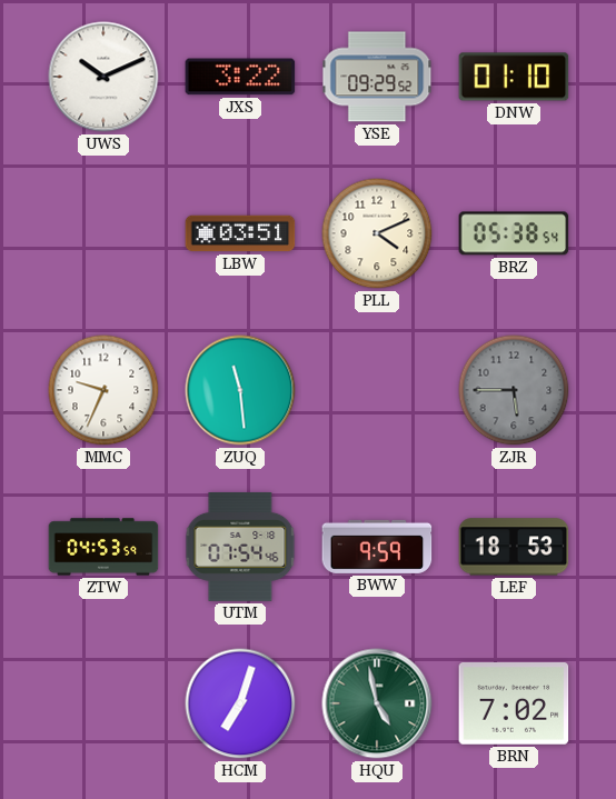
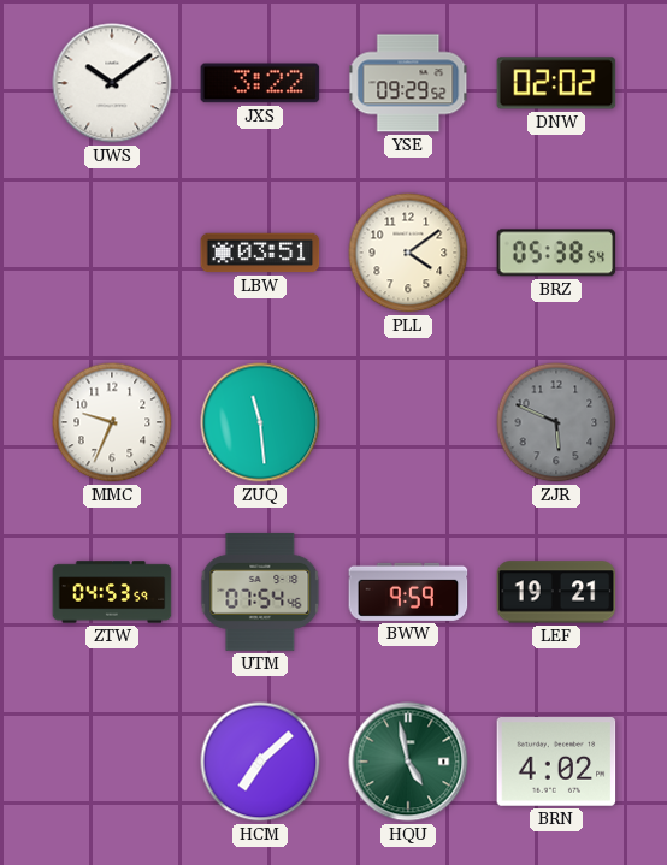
UWS: 10:11 -> 10:09
DNW: 01:10 -> 02:02
PLL: 4:11 -> 4:09
ZJR: 5:45 -> 5:49
LEF: 18:53 -> 19:21
HCM: 7:03 -> 7:08
BRN: 7:02 -> 4:02
